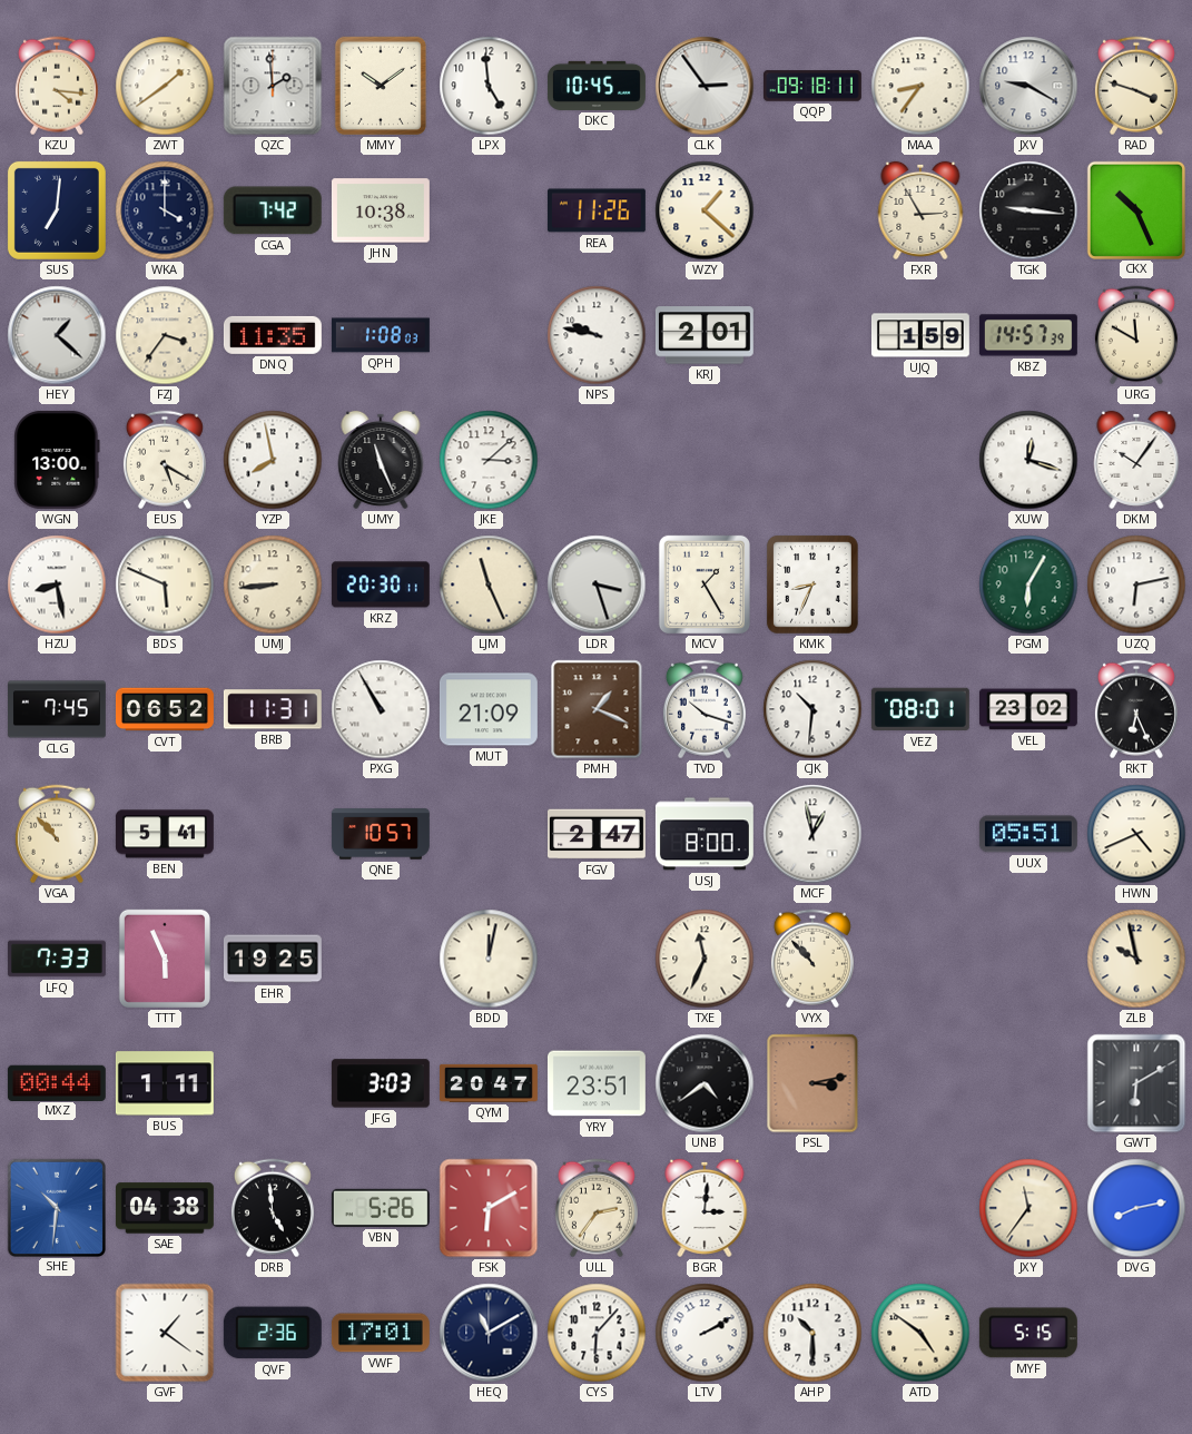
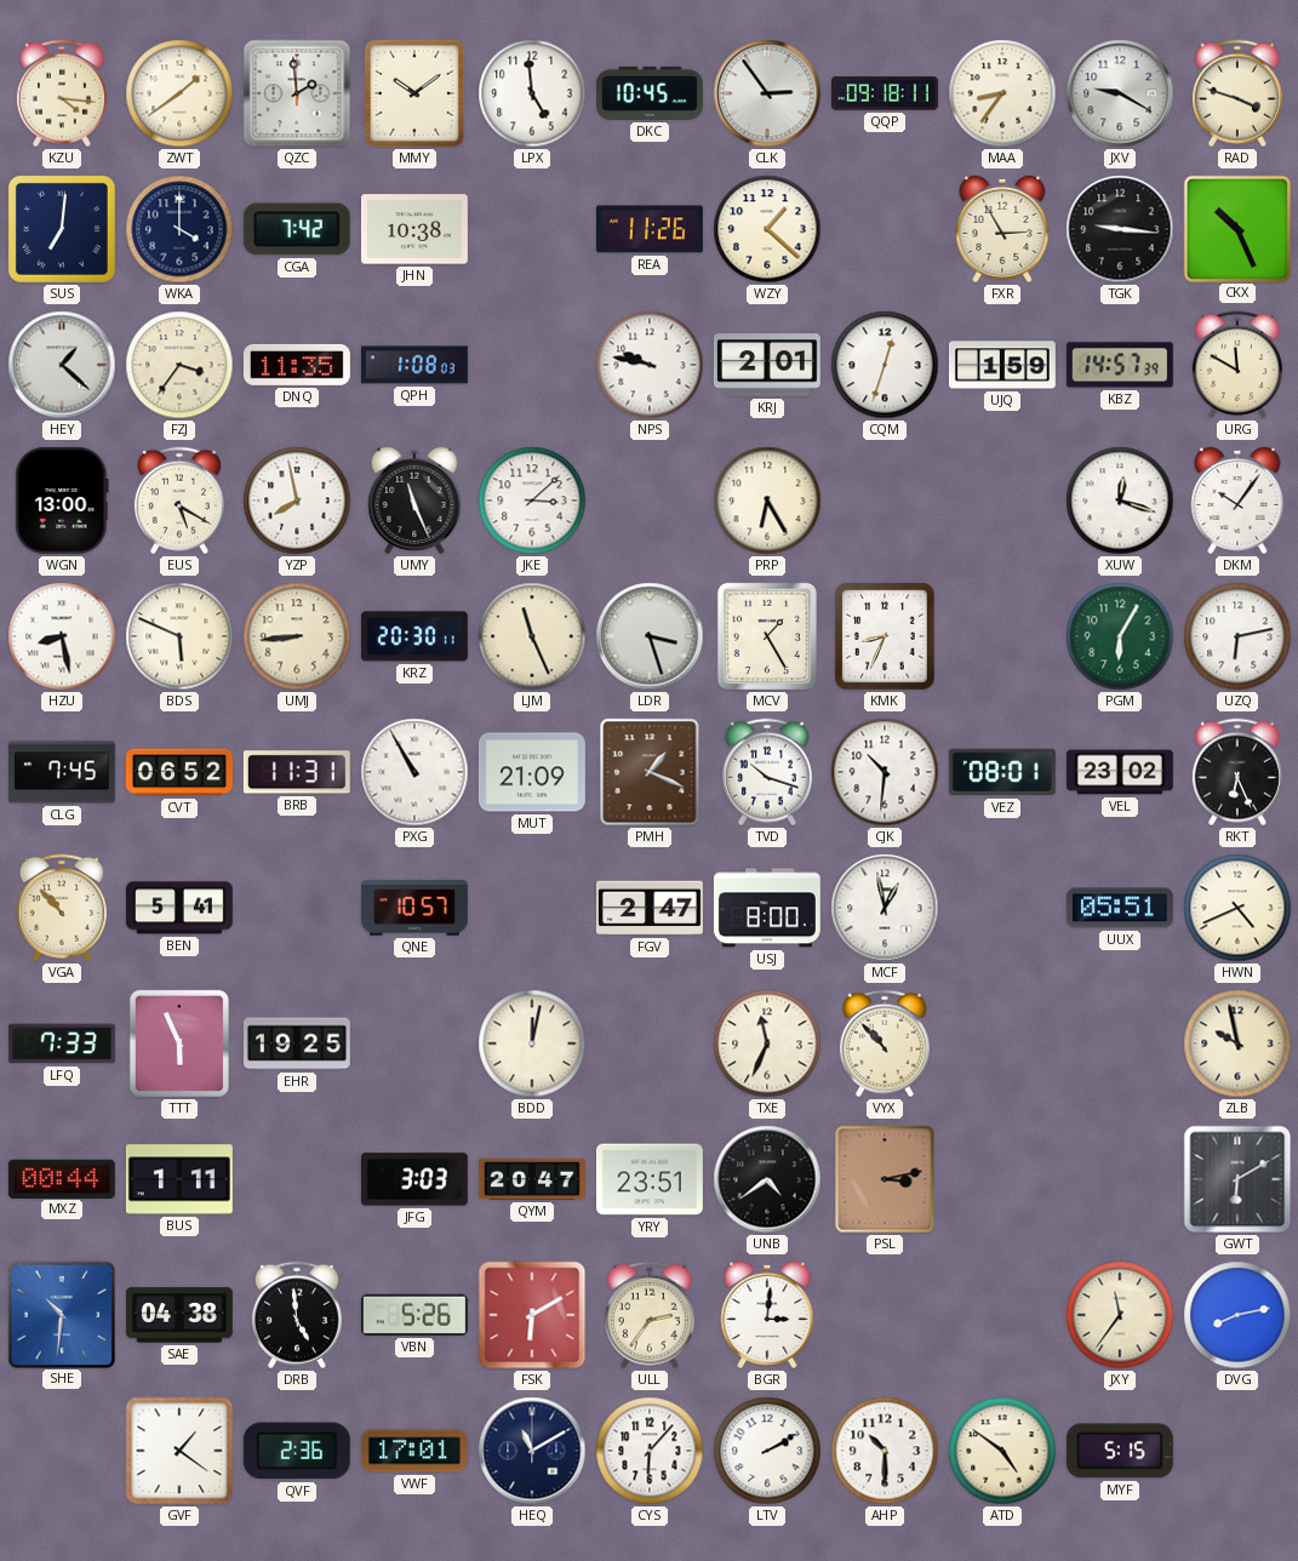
CQM: none -> 12:33
PRP: none -> 6:25
